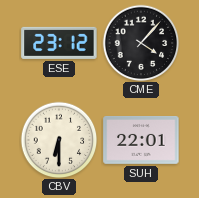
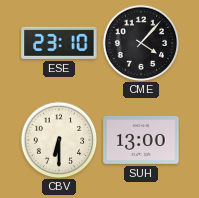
ESE: 23:12 -> 23:10
SUH: 22:01 -> 13:00
